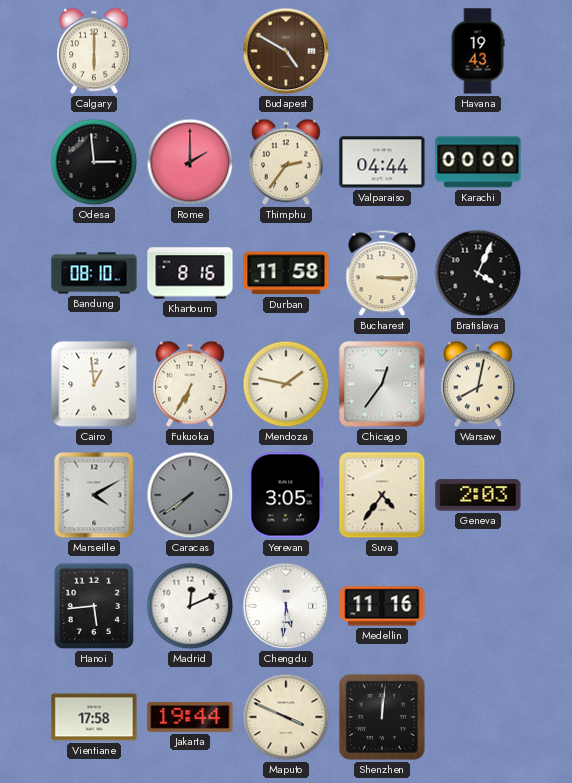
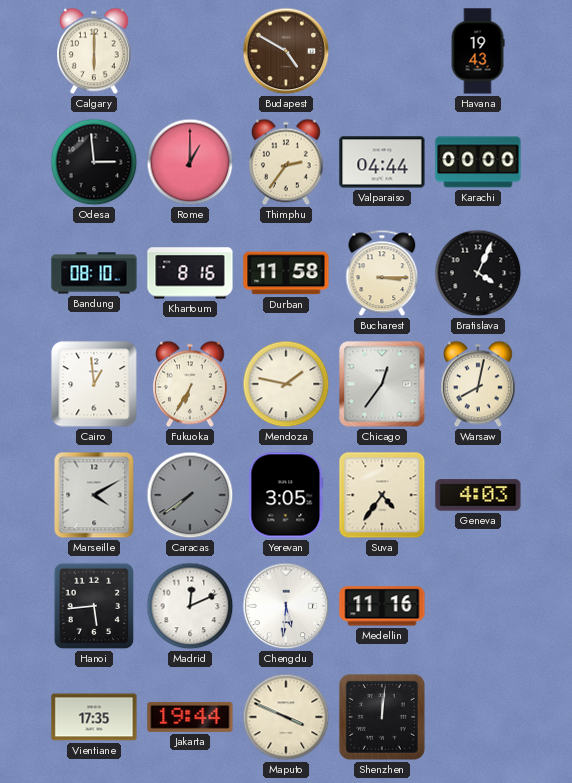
Rome: 2:00 -> 1:00
Geneva: 2:03 -> 4:03
Vientiane: 17:58 -> 17:35
